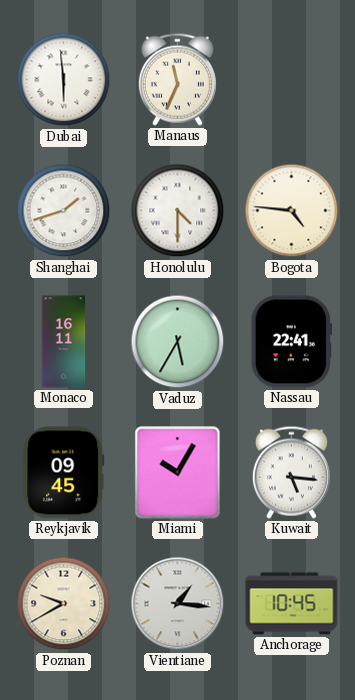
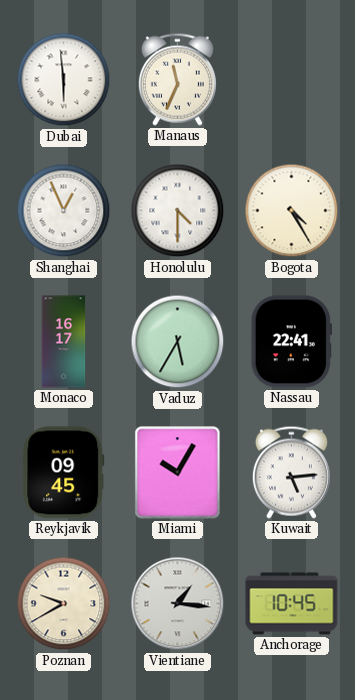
Shanghai: 1:42 -> 12:56
Bogota: 4:46 -> 4:25
Monaco: 16:11 -> 16:17
Kuwait: 5:16 -> 5:14
